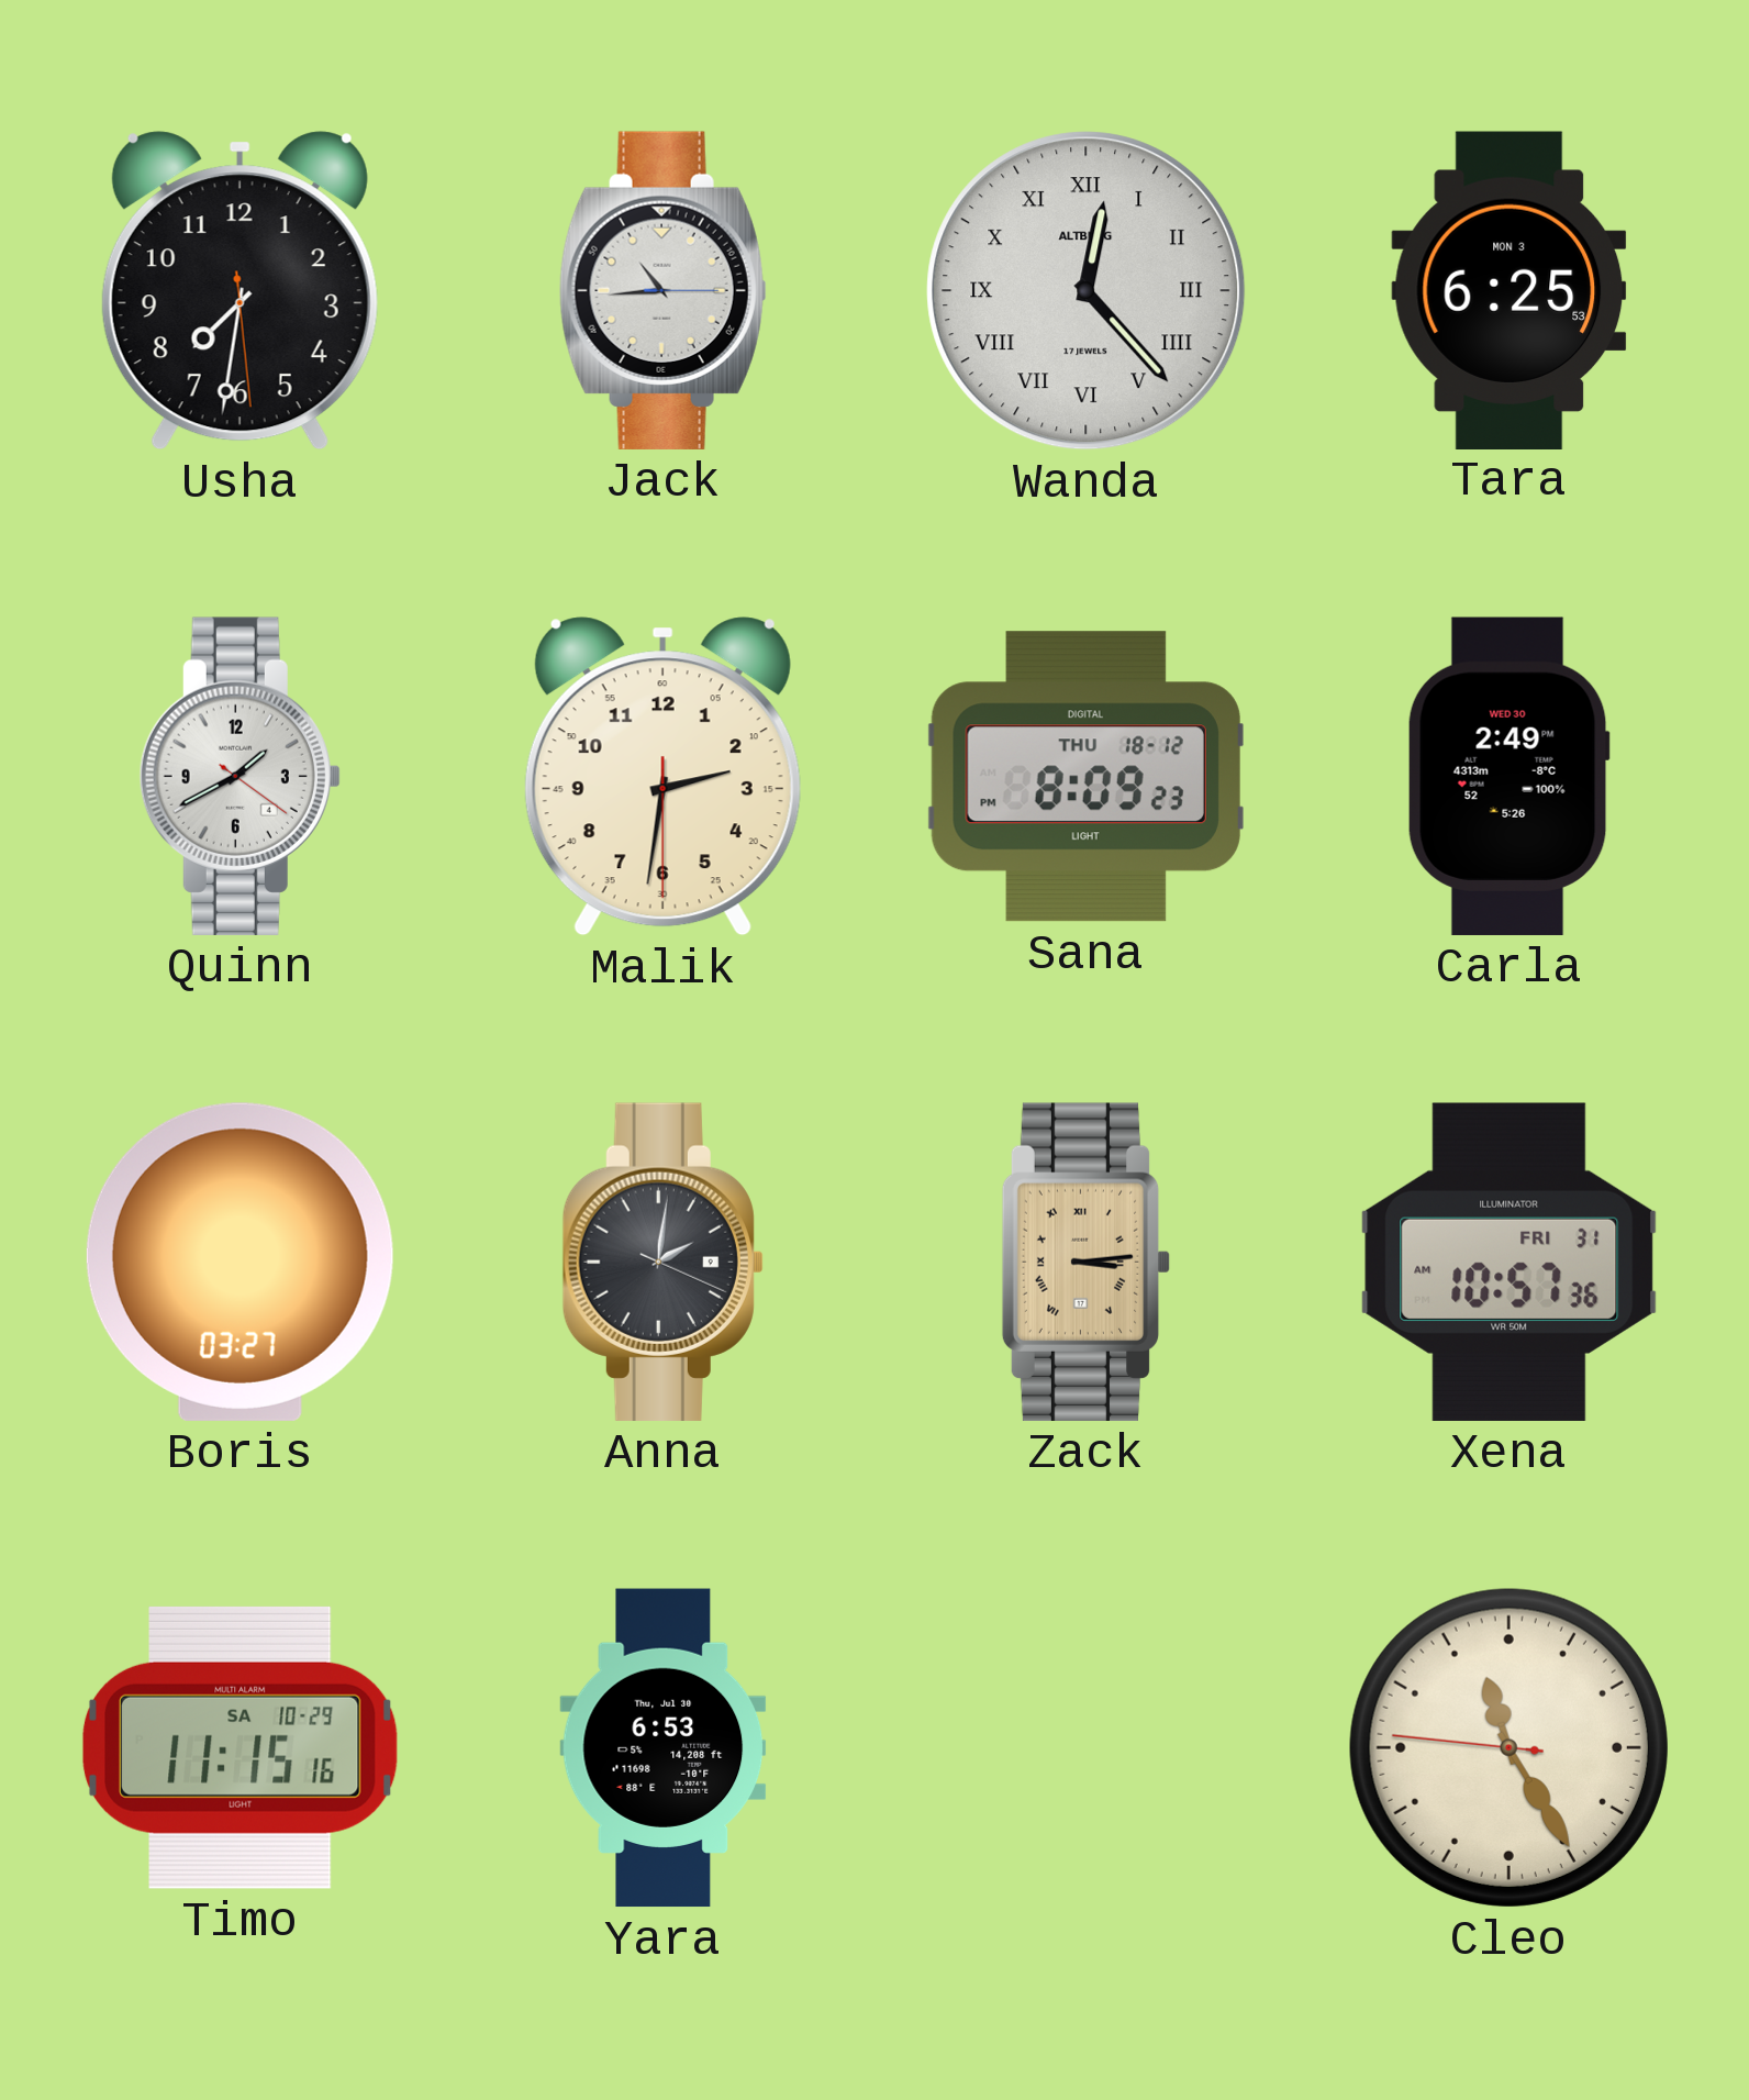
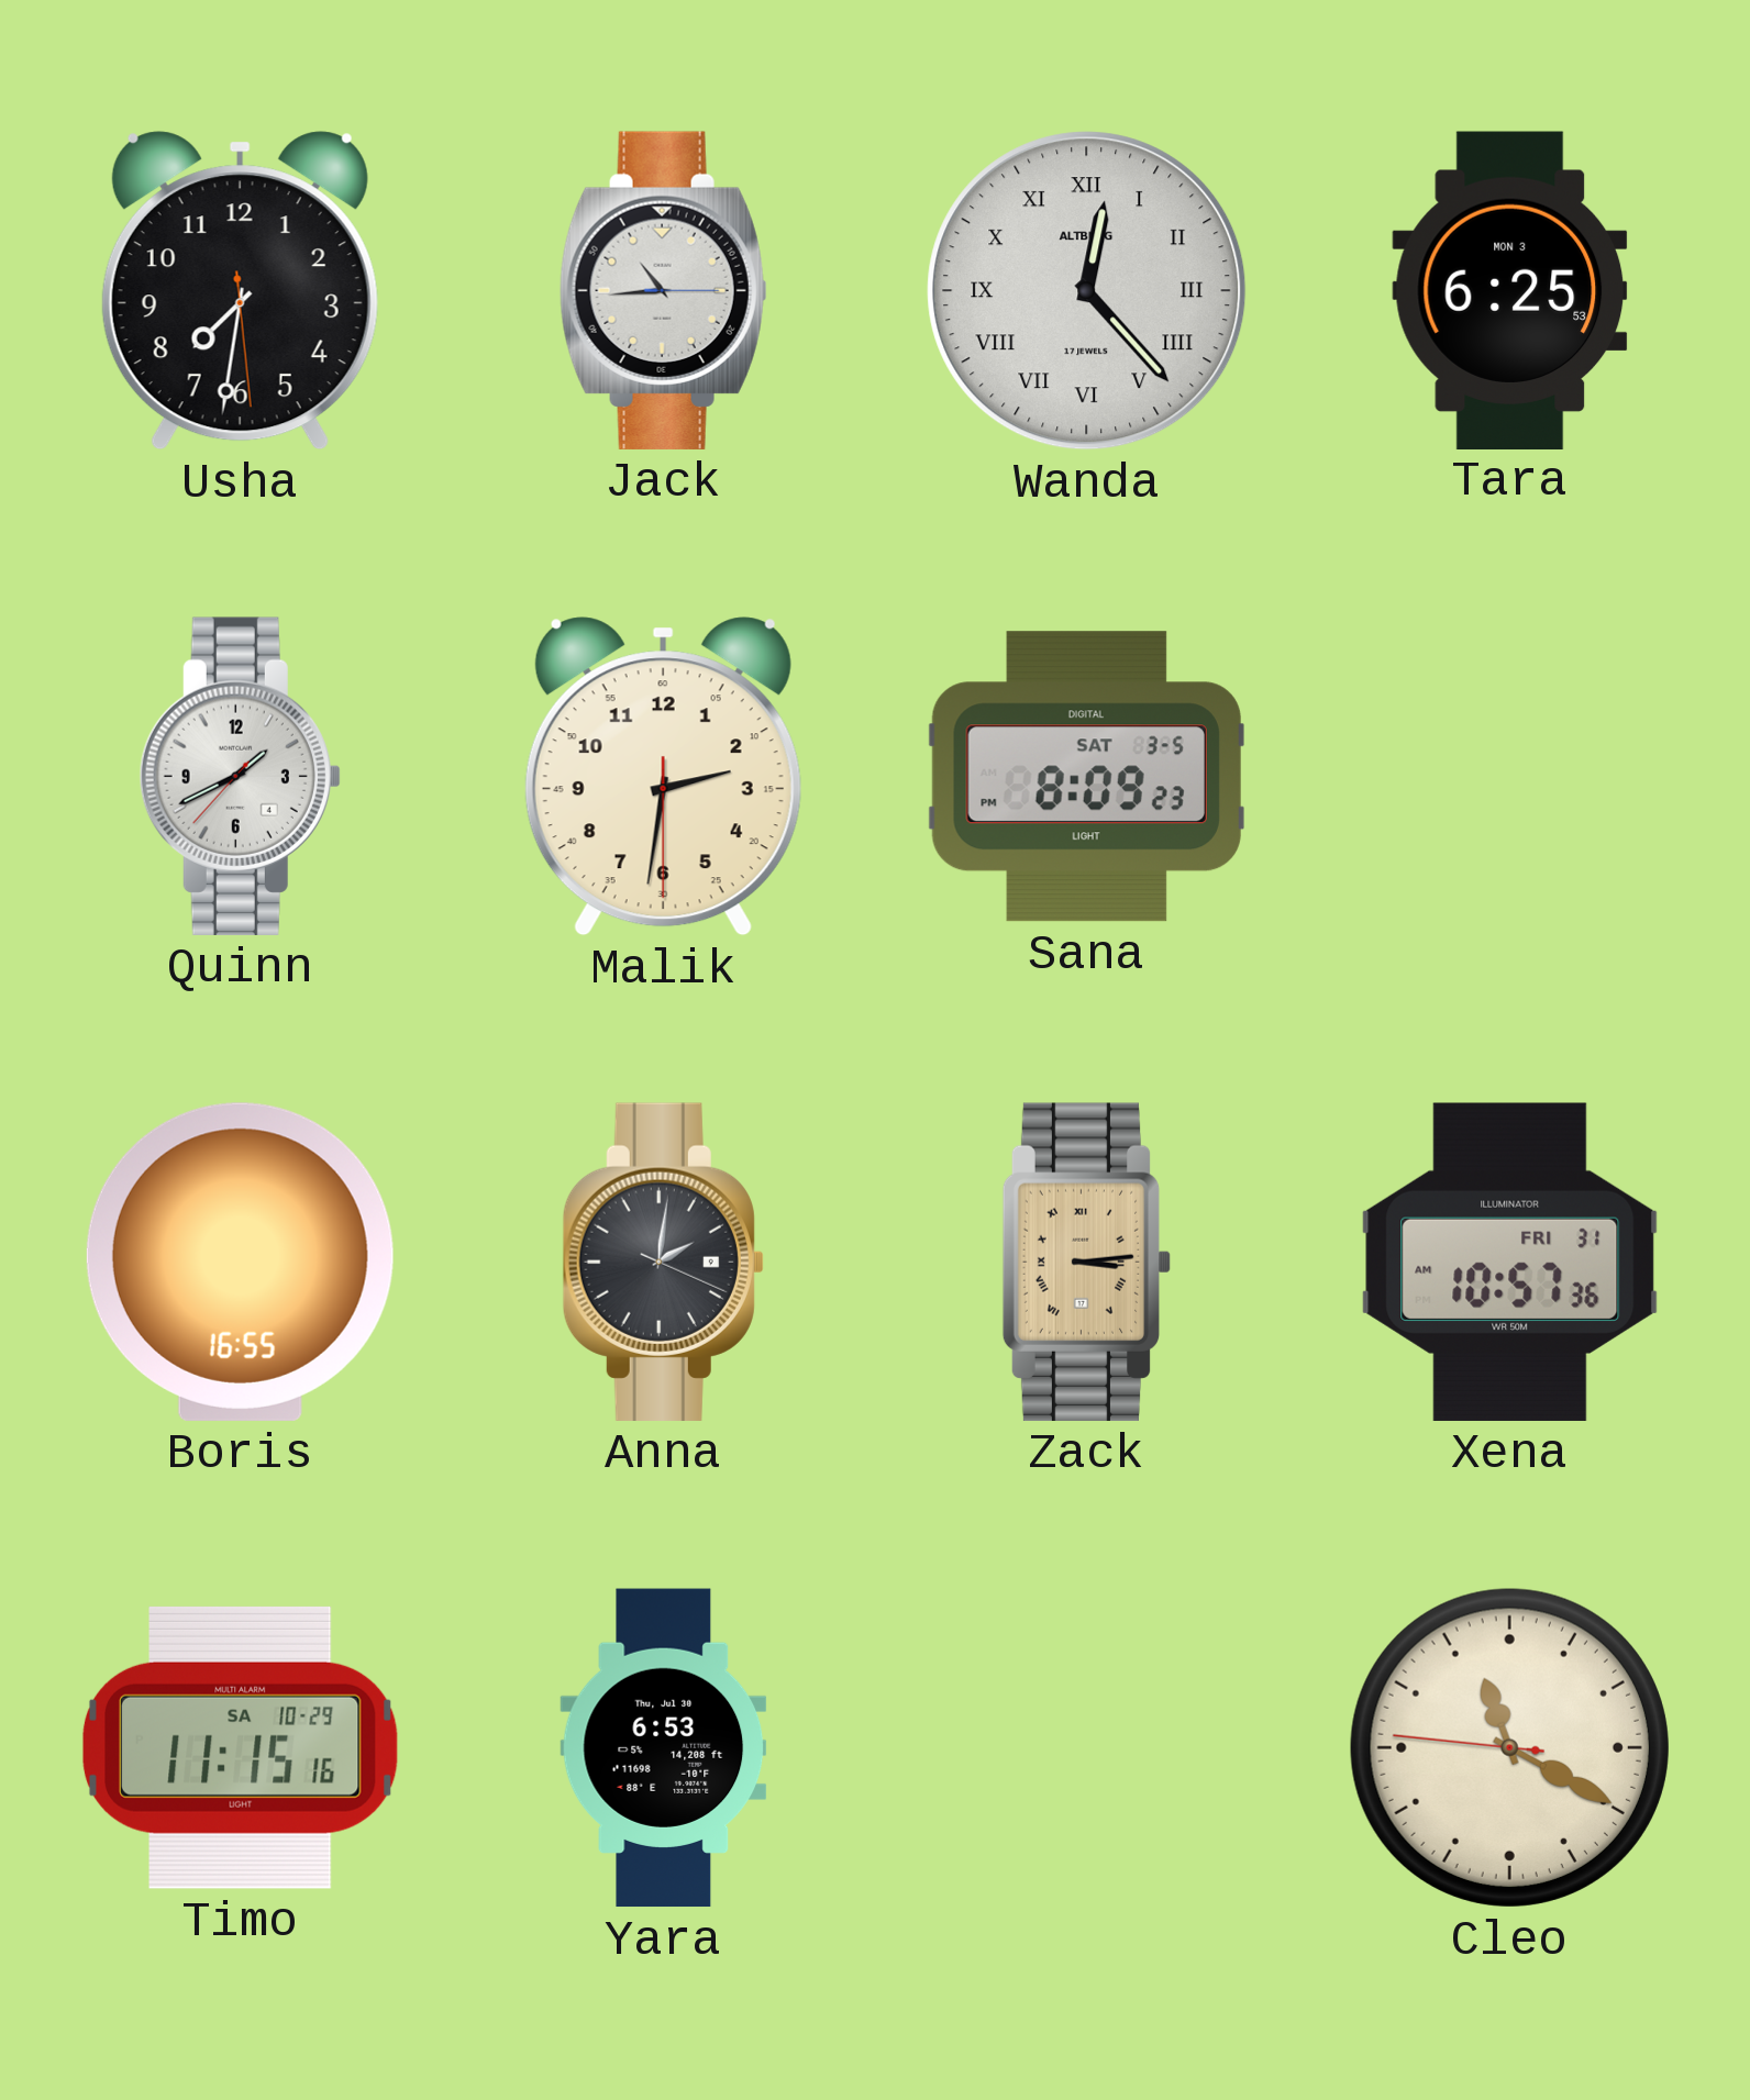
Quinn: 1:40:21 -> 1:40:37
Sana date: THU 18-12 -> SAT 3-5
Carla: 2:49 -> none
Boris: 03:27 -> 16:55
Cleo: 11:24 -> 11:19
